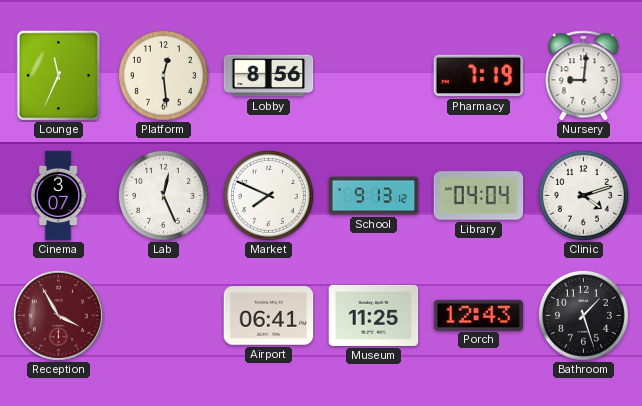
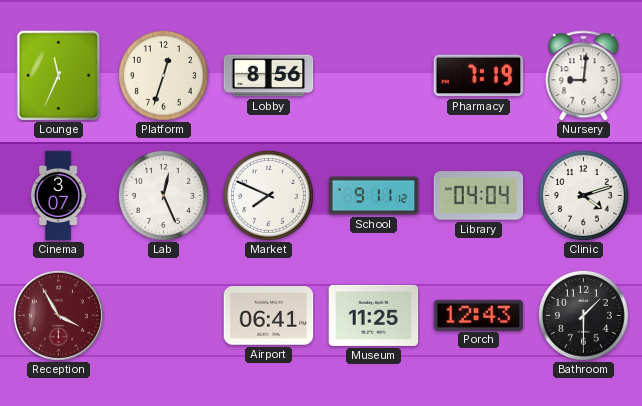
Platform: 12:29 -> 12:33
School: 9:13 -> 9:11
Bathroom: 1:27 -> 1:30
